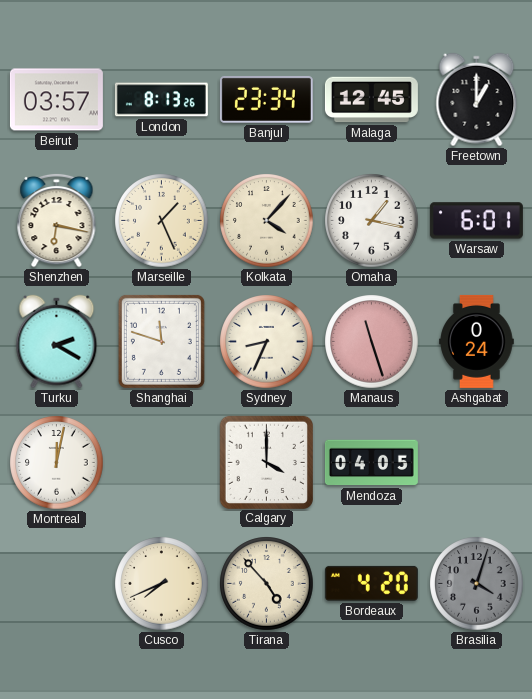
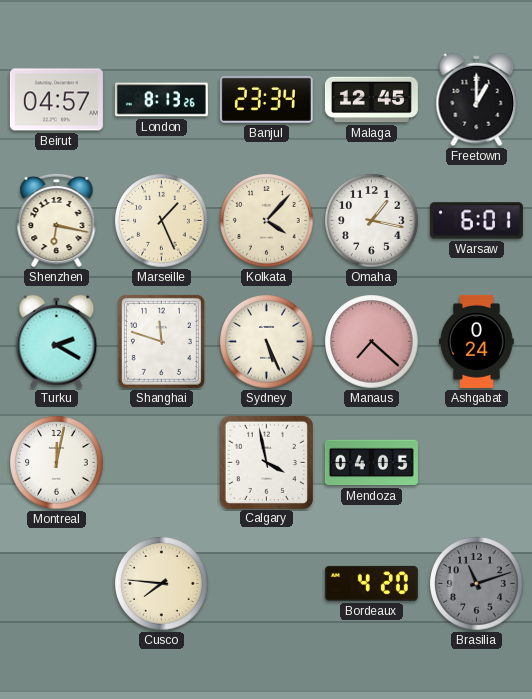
Beirut: 03:57 -> 04:57
Sydney: 8:34 -> 5:26
Manaus: 11:27 -> 7:22
Calgary: 4:00 -> 3:58
Cusco: 7:41 -> 7:46
Tirana: 4:53 -> none
Brasilia: 4:03 -> 11:12
